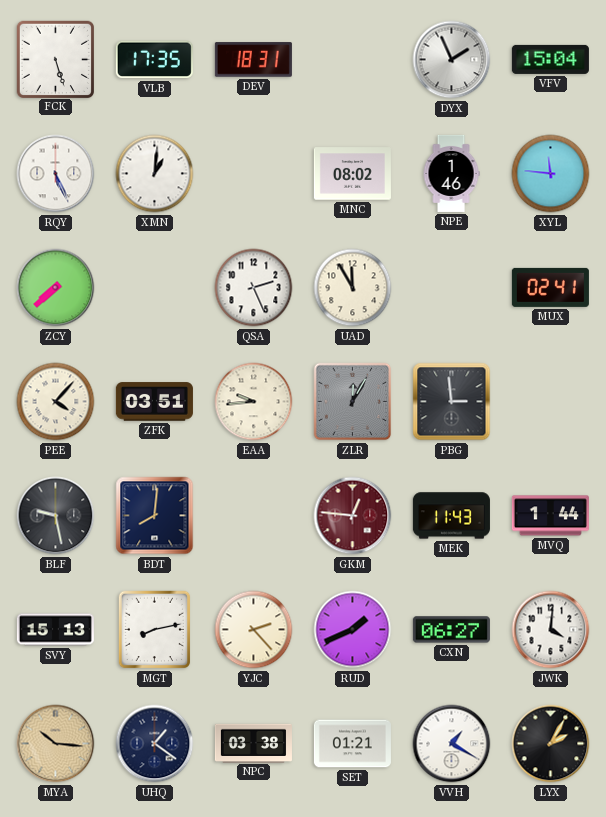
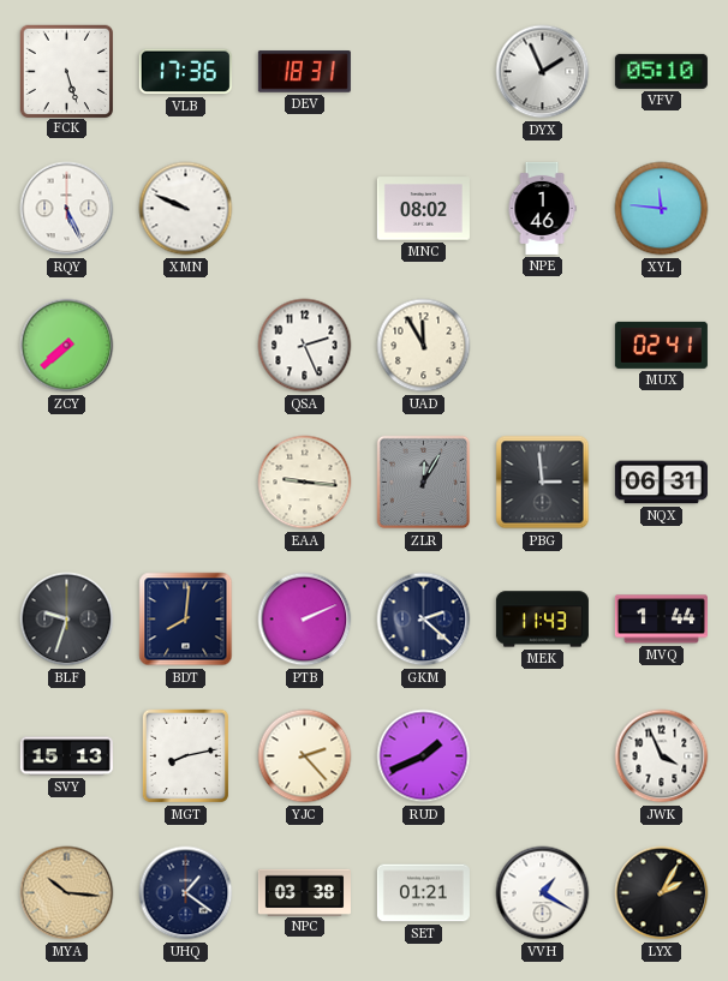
VLB: 17:35 -> 17:36
VFV: 15:04 -> 05:10
XMN: 1:01 -> 9:49
PEE: 4:07 -> none
ZFK: 03:51 -> none
EAA: 9:44 -> 9:16
NQX: none -> 06:31
BLF: 9:28 -> 9:33
PTB: none -> 2:11
GKM: 12:46 -> 2:22
GKM dial: burgundy -> navy
CXN: 06:27 -> none
JWK: 4:01 -> 3:56
